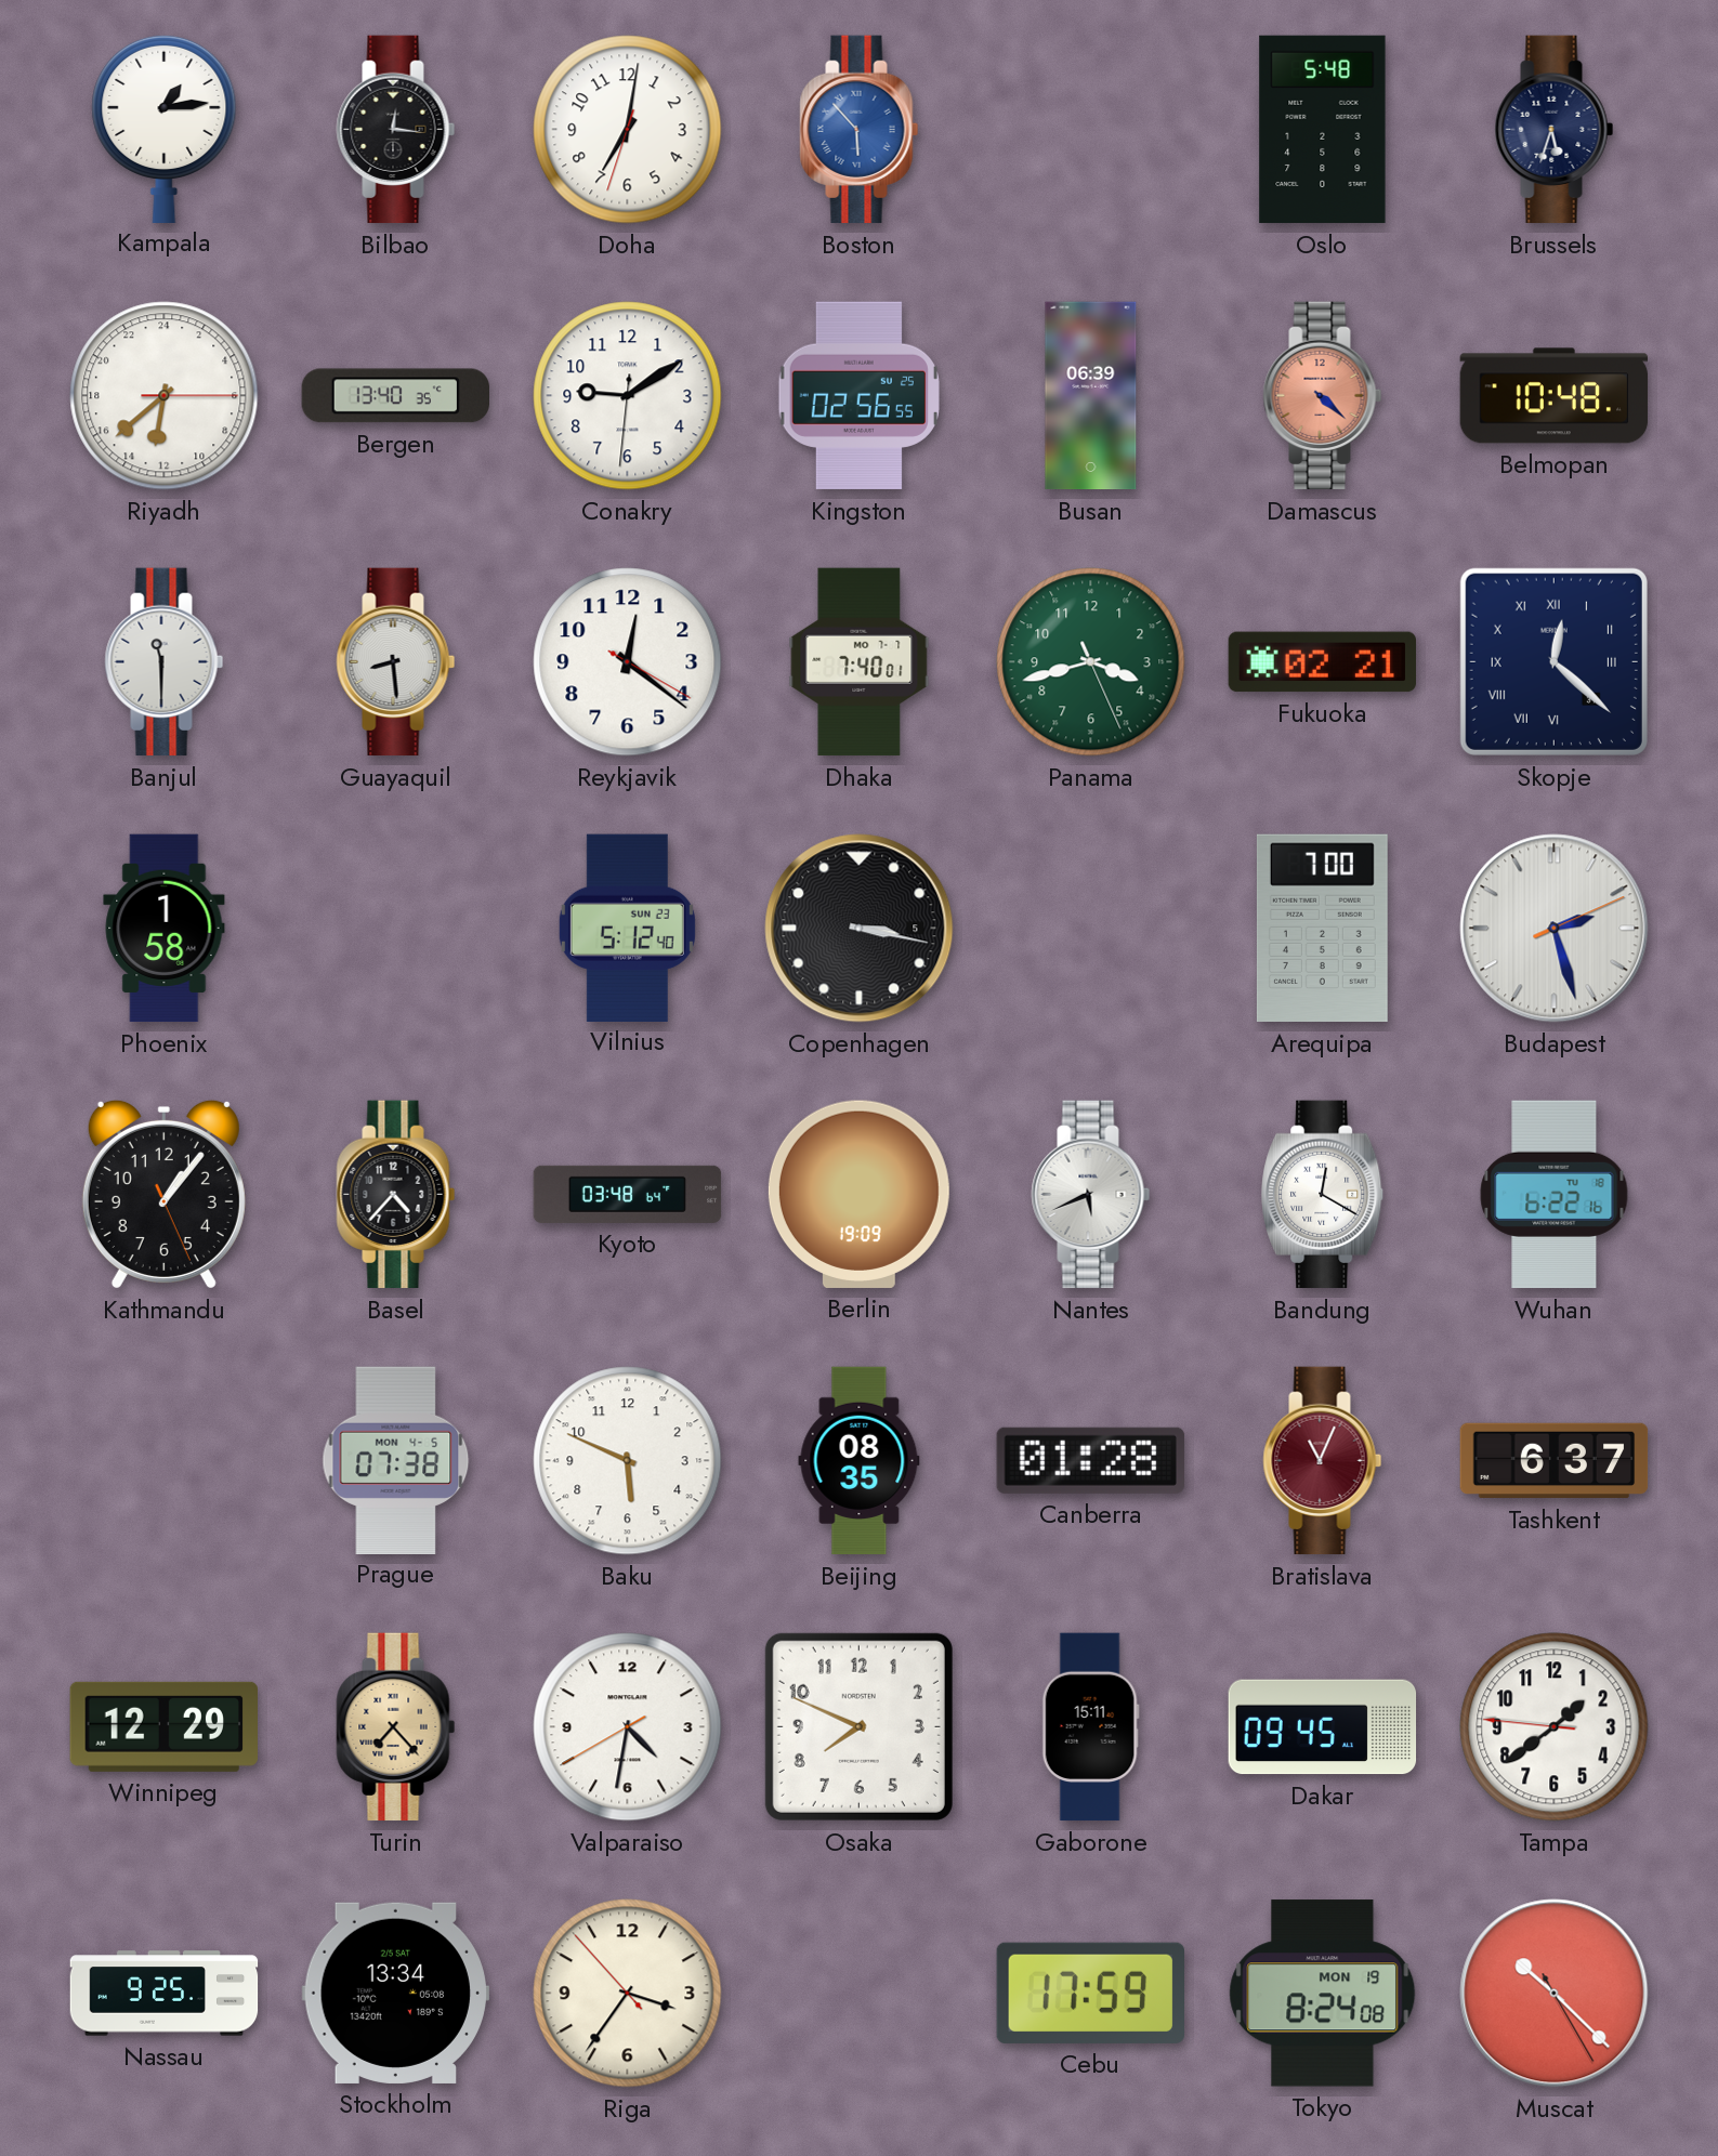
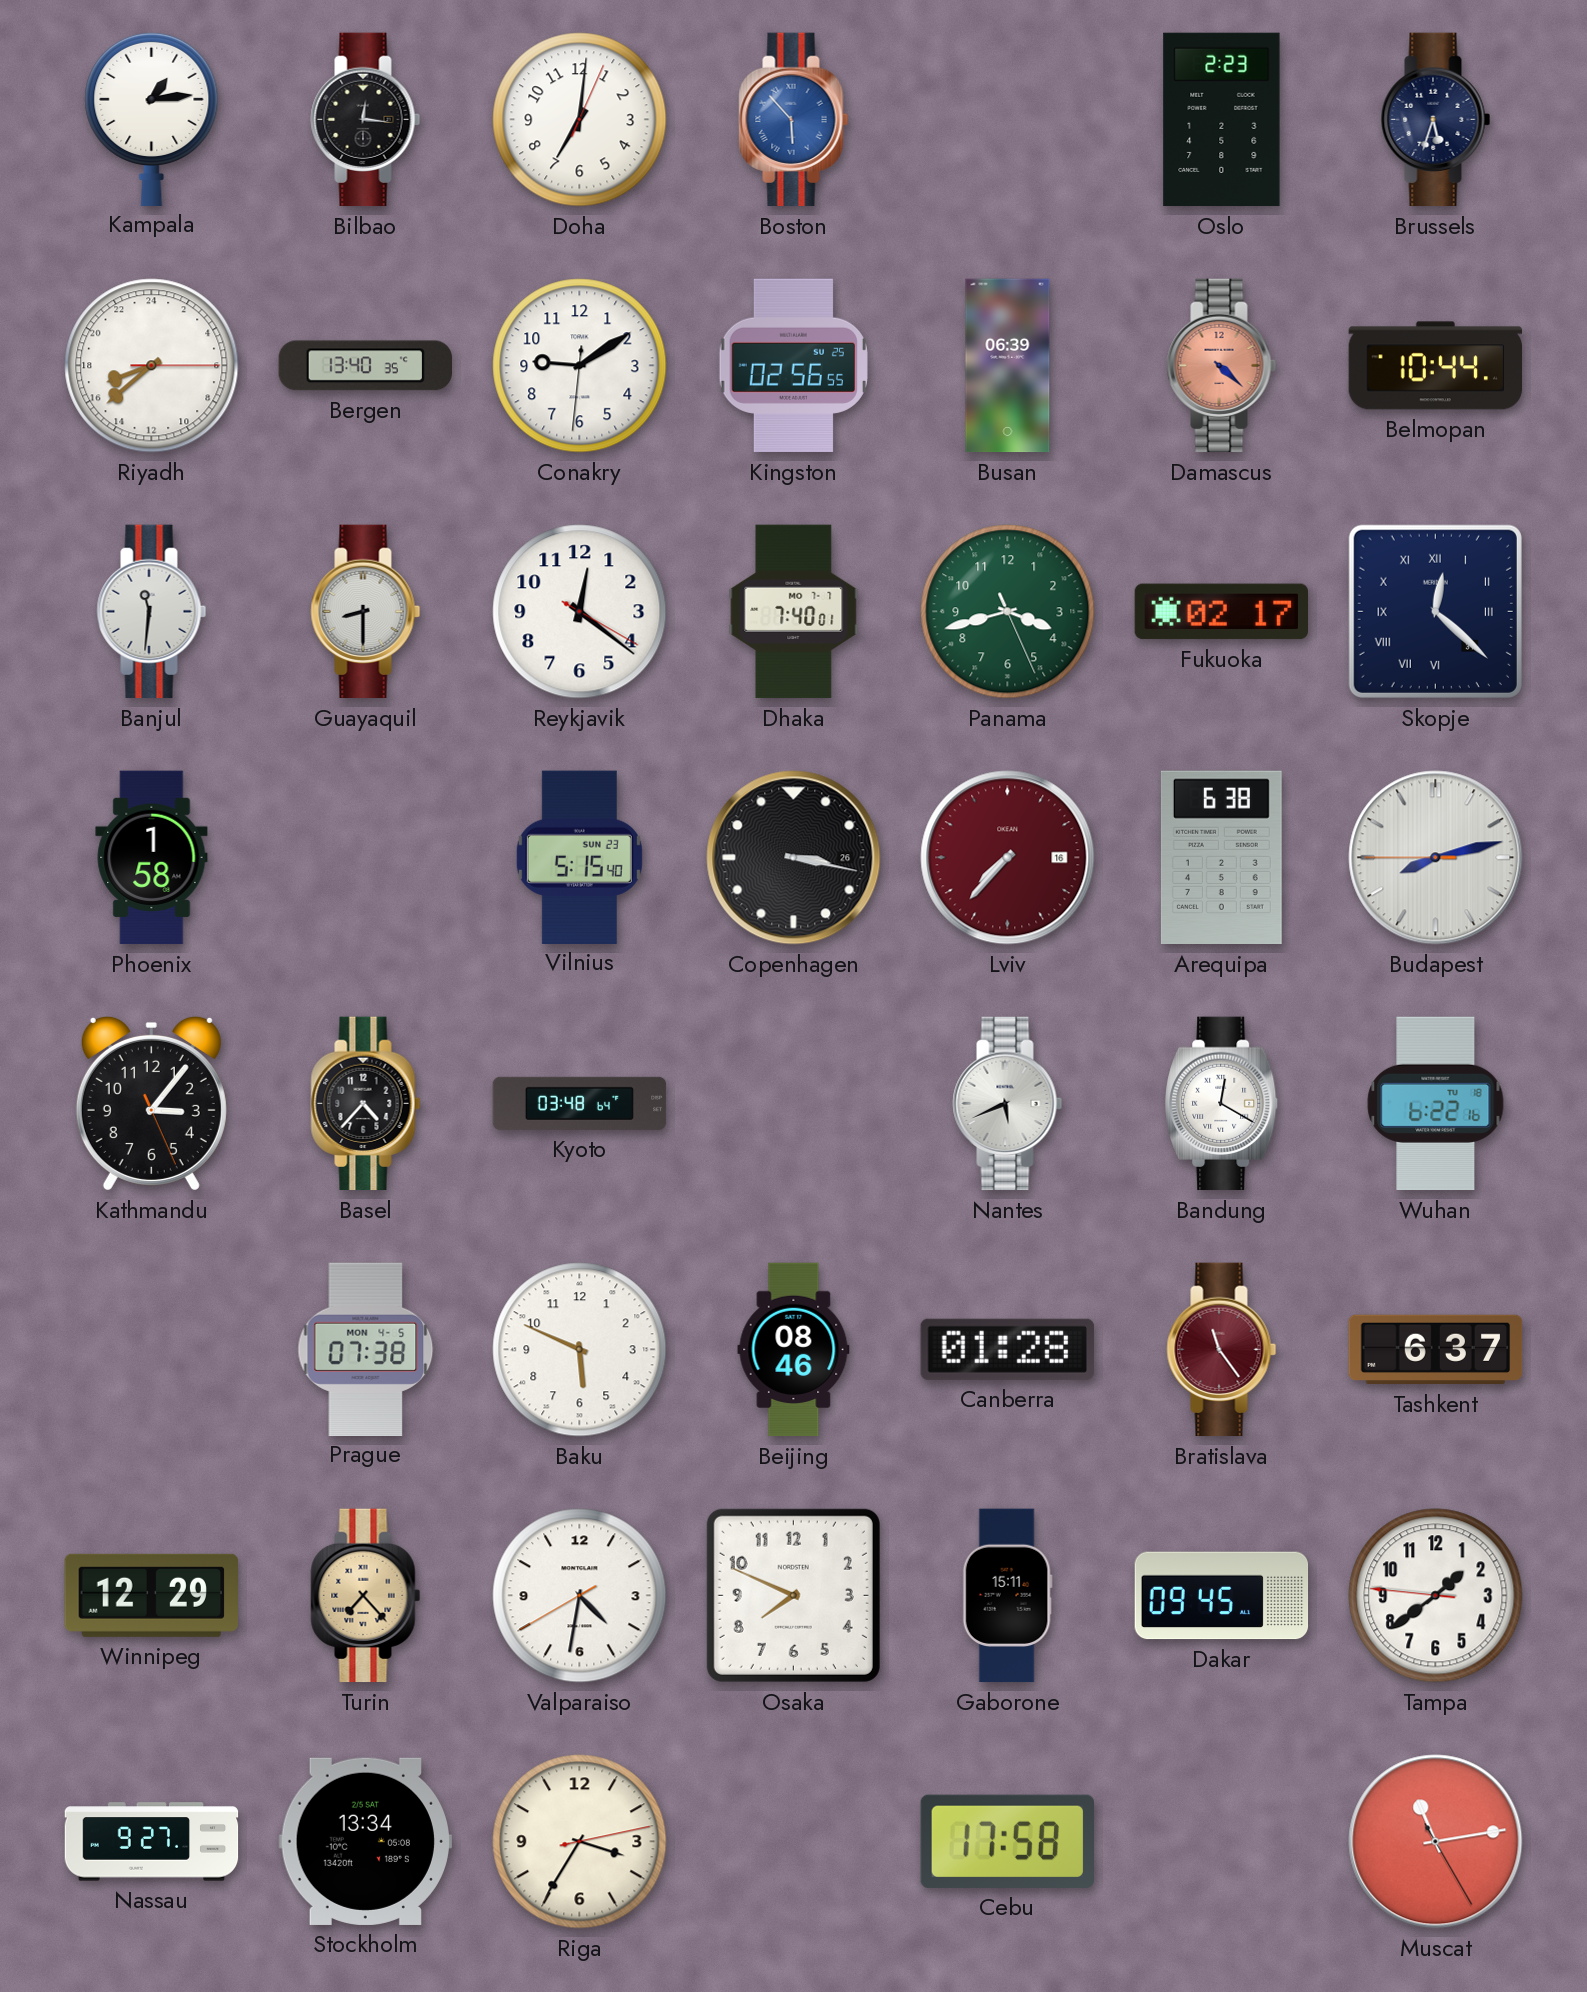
Doha: 7:01:33 -> 7:01:04
Oslo: 5:48 -> 2:23
Riyadh: 12:38 -> 16:38
Belmopan: 10:48 -> 10:44
Banjul: 11:30 -> 11:31
Guayaquil: 8:29 -> 8:30
Fukuoka: 02:21 -> 02:17
Vilnius: 5:12 -> 5:15
Copenhagen date: 5 -> 26
Lviv: none -> 7:37
Arequipa: 7:00 -> 6:38
Budapest: 2:27 -> 8:12
Kathmandu: 1:06 -> 3:06
Berlin: 19:09 -> none
Beijing: 08:35 -> 08:46
Bratislava: 11:04 -> 11:24
Nassau: 9:25 -> 9:27
Riga: 3:35:53 -> 3:35:13
Cebu: 17:59 -> 17:58
Tokyo: 8:24 -> none
Muscat: 10:22 -> 11:13
